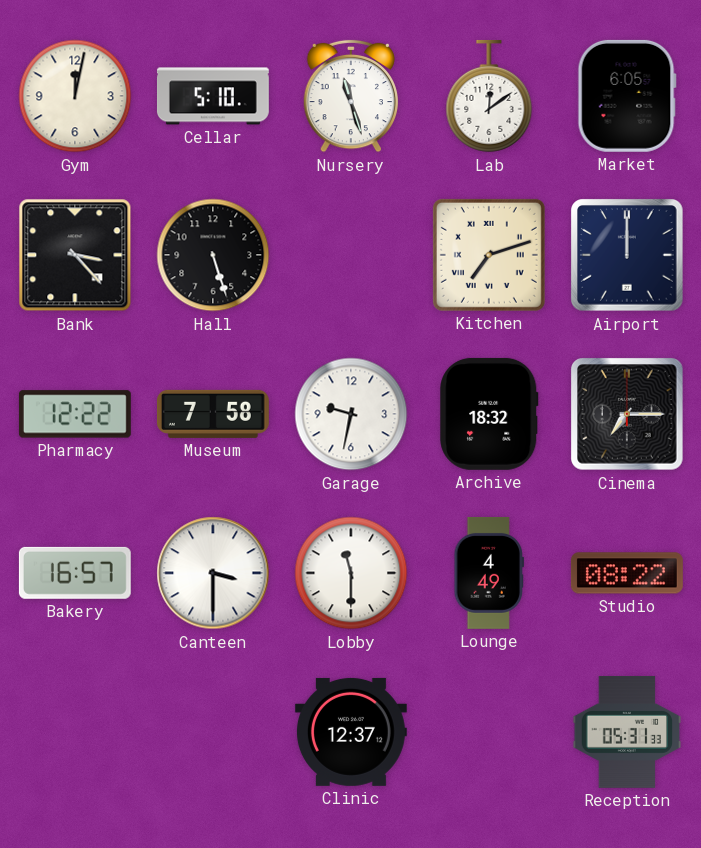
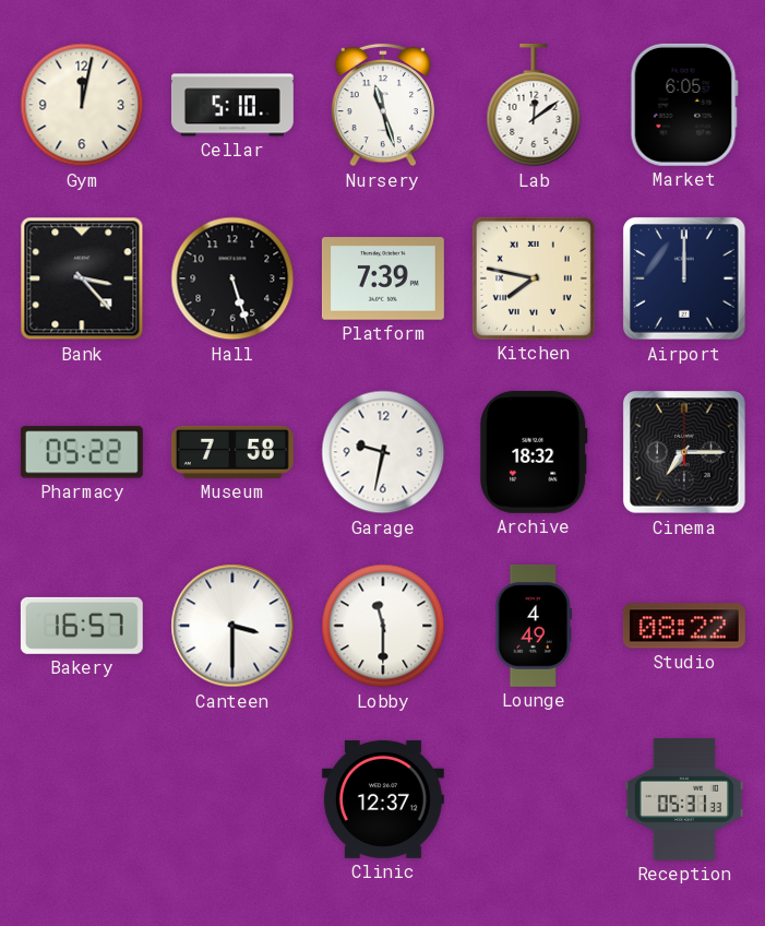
Platform: none -> 7:39
Kitchen: 7:12 -> 7:47
Pharmacy: 12:22 -> 05:22
